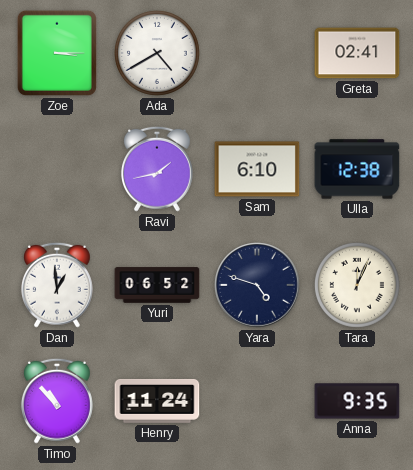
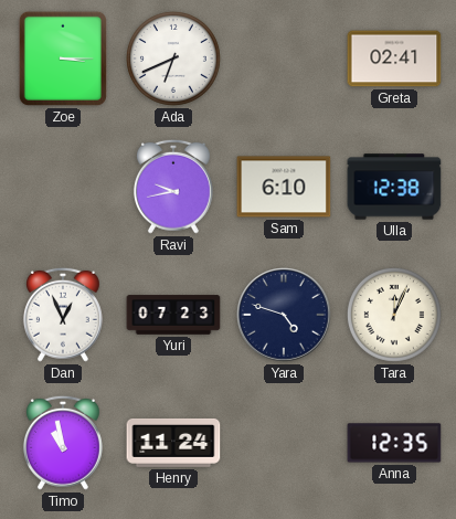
Ada: 4:40 -> 6:41
Ravi: 1:43 -> 9:43
Dan: 12:59 -> 12:56
Yuri: 06:52 -> 07:23
Timo: 10:53 -> 10:58
Anna: 9:35 -> 12:35
